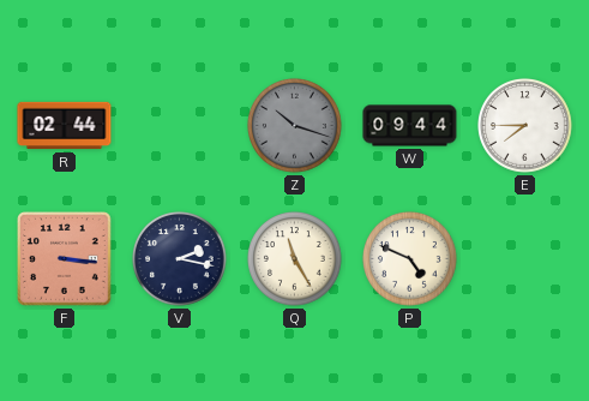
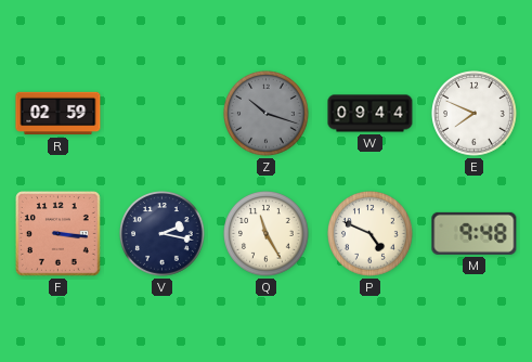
R: 02:44 -> 02:59
E: 7:45 -> 7:49
M: none -> 9:48
